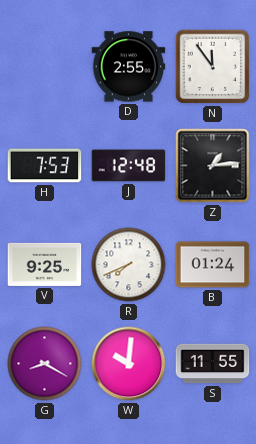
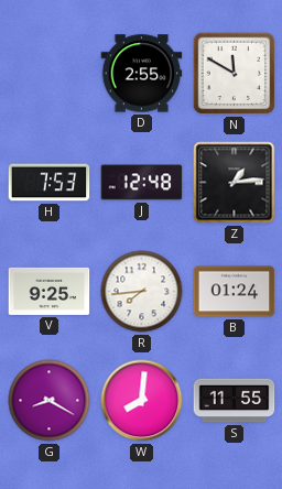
N: 11:54 -> 11:50
R: 7:41 -> 7:44
W: 10:01 -> 8:01
